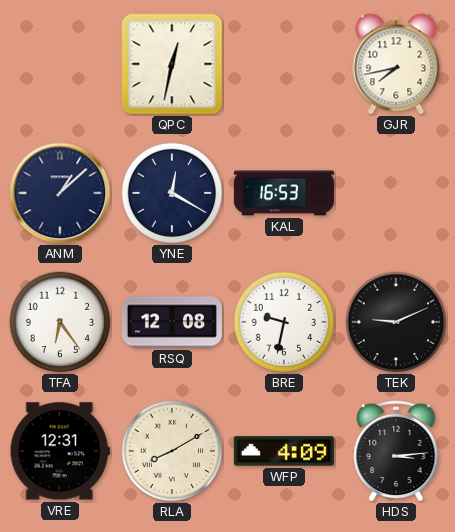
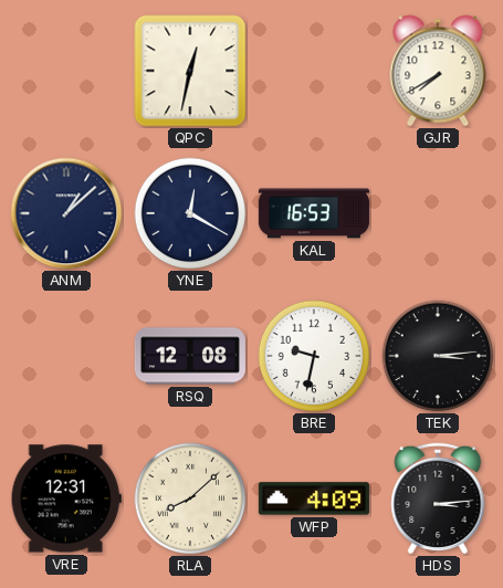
GJR: 7:43 -> 7:40
TFA: 6:24 -> none
TEK: 9:11 -> 3:14
RLA: 8:10 -> 8:08
